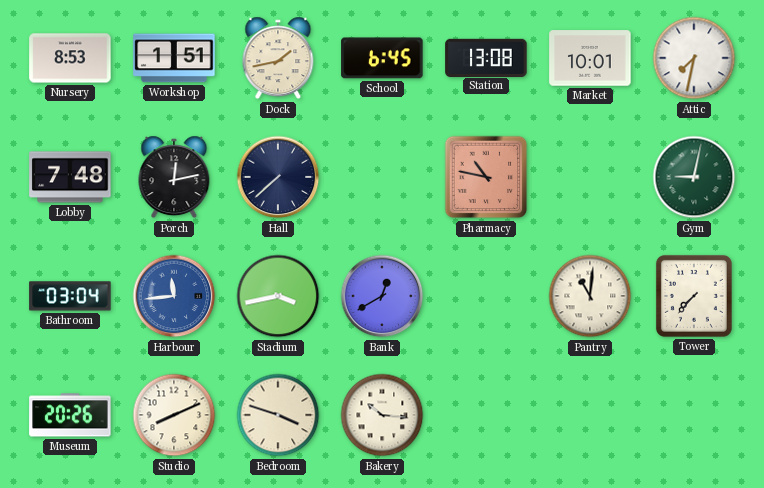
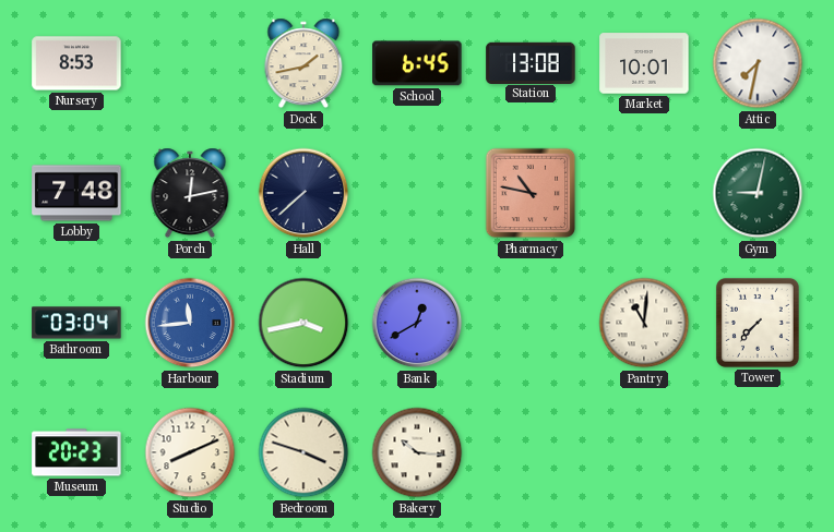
Workshop: 1:51 -> none
Museum: 20:26 -> 20:23
